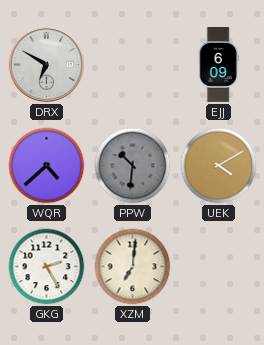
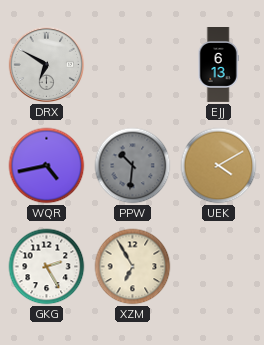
EJJ: 6:09 -> 6:13
WQR: 4:38 -> 4:43
XZM: 7:01 -> 6:55
